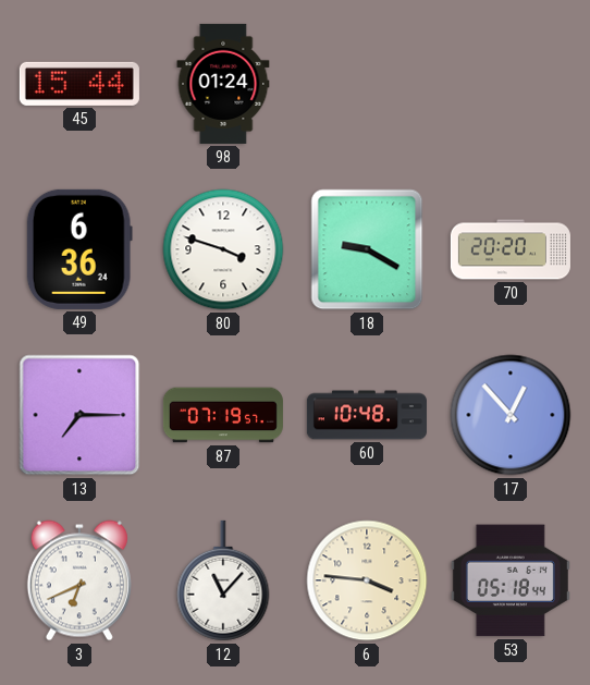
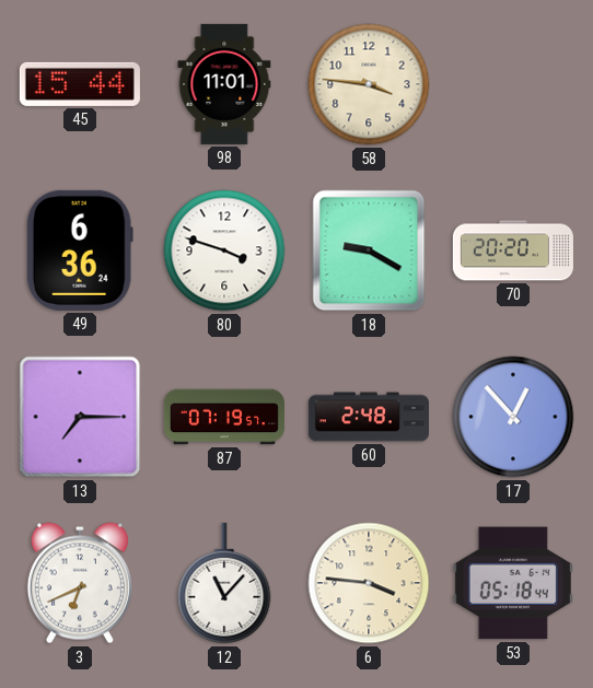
98: 01:24 -> 11:01
58: none -> 3:46
60: 10:48 -> 2:48
